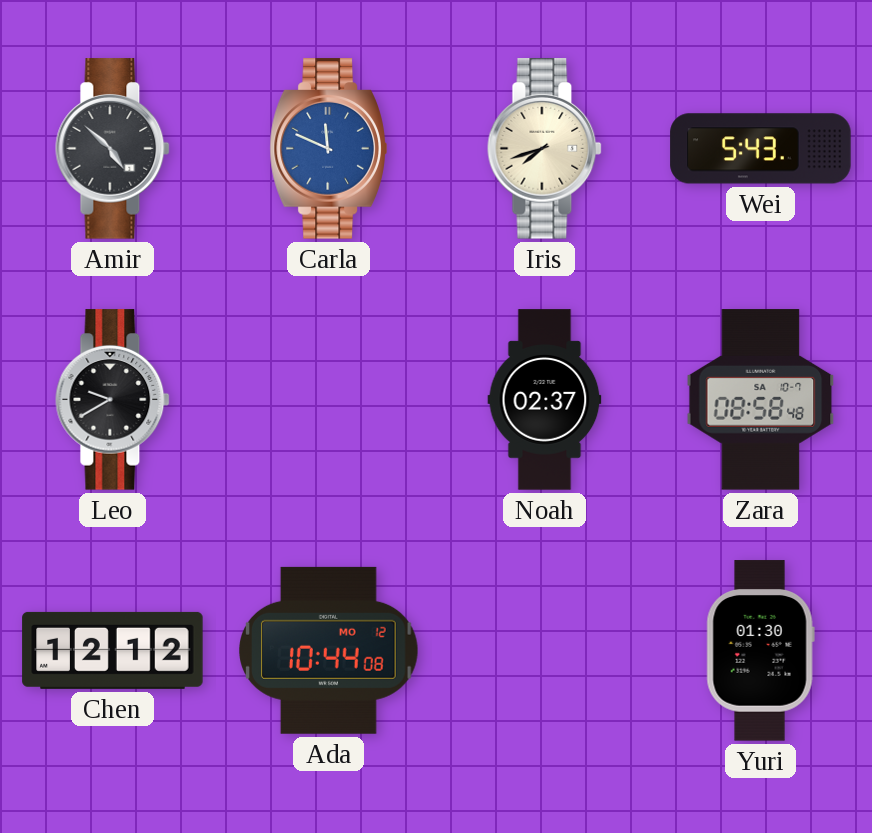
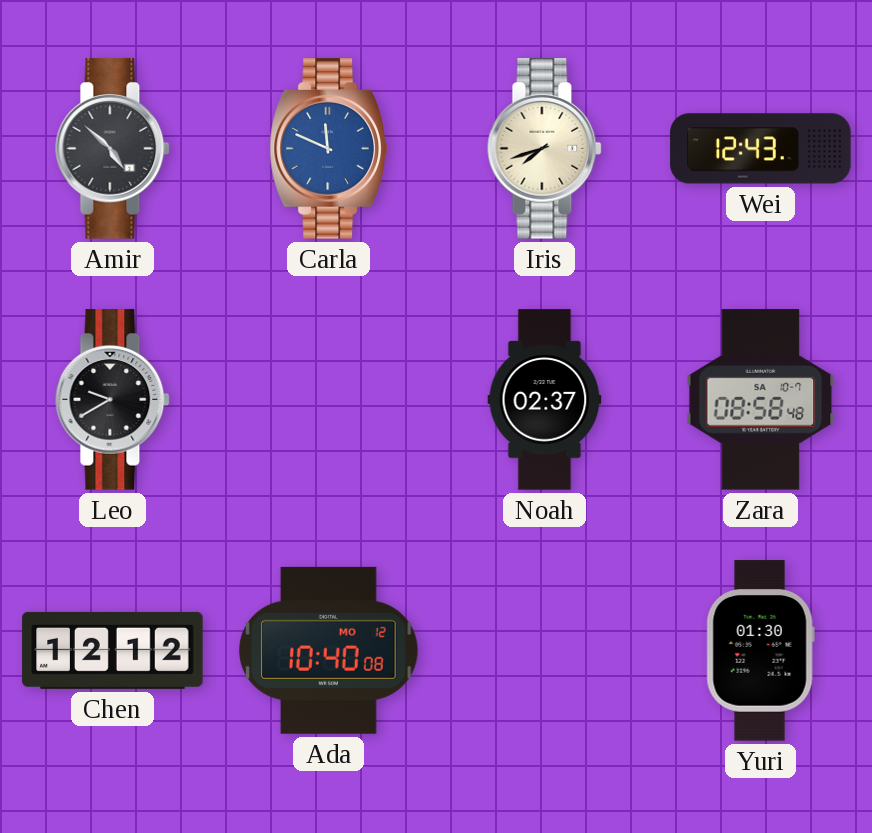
Wei: 5:43 -> 12:43
Ada: 10:44 -> 10:40
